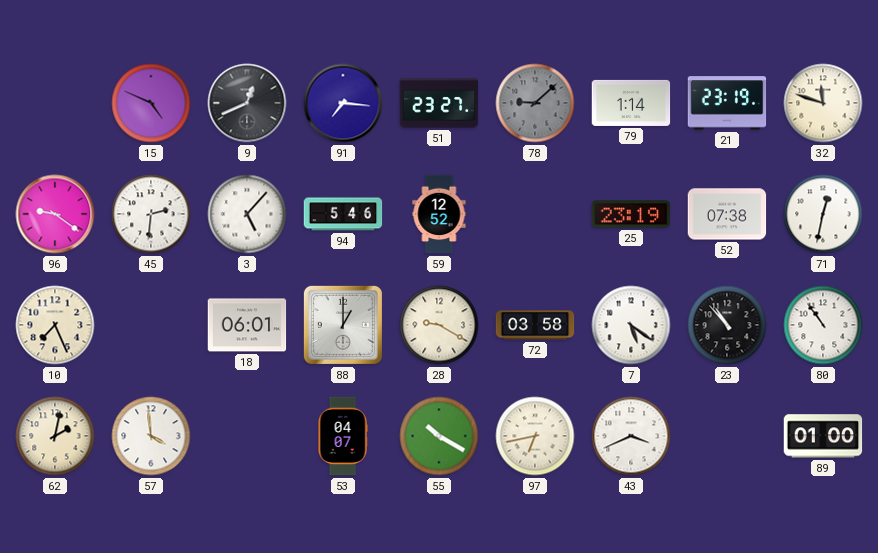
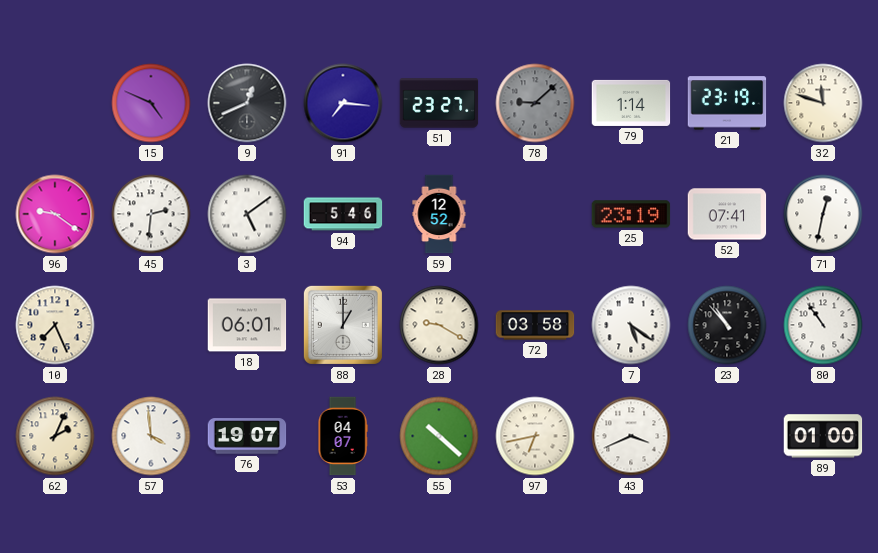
3: 5:07 -> 5:09
52: 07:38 -> 07:41
62: 2:02 -> 2:04
76: none -> 19:07
55: 10:20 -> 10:22
